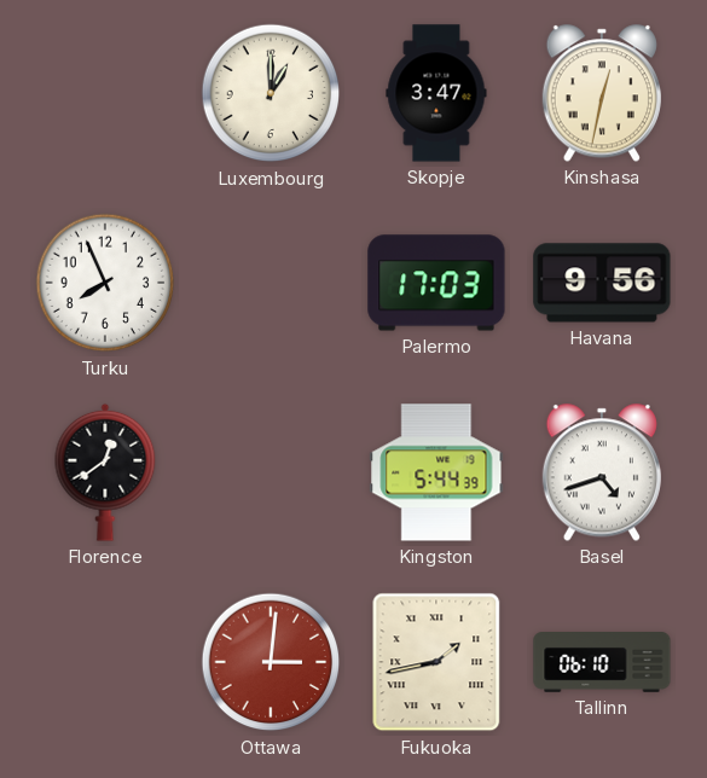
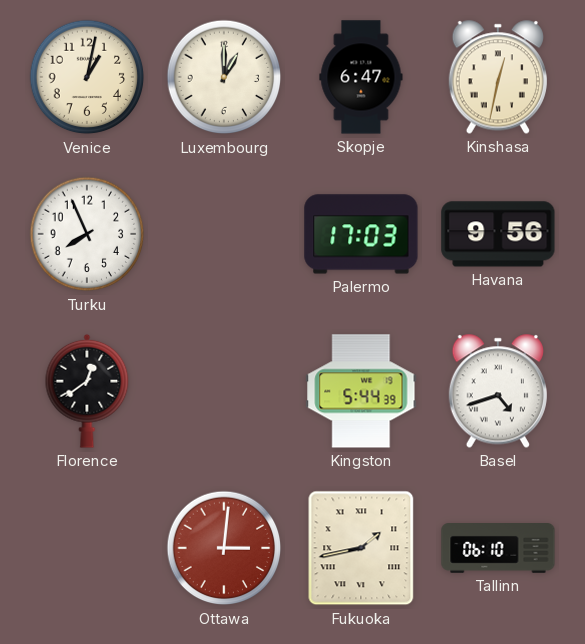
Venice: none -> 1:02
Skopje: 3:47 -> 6:47
